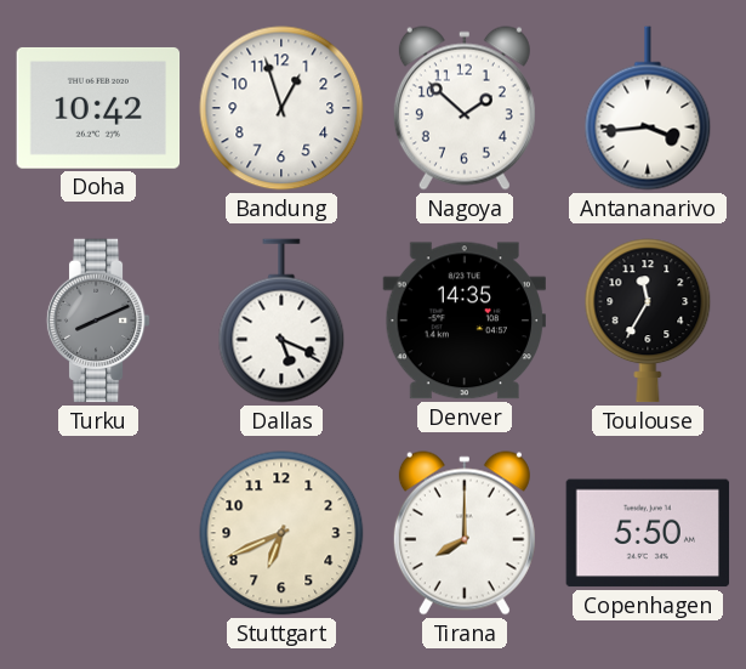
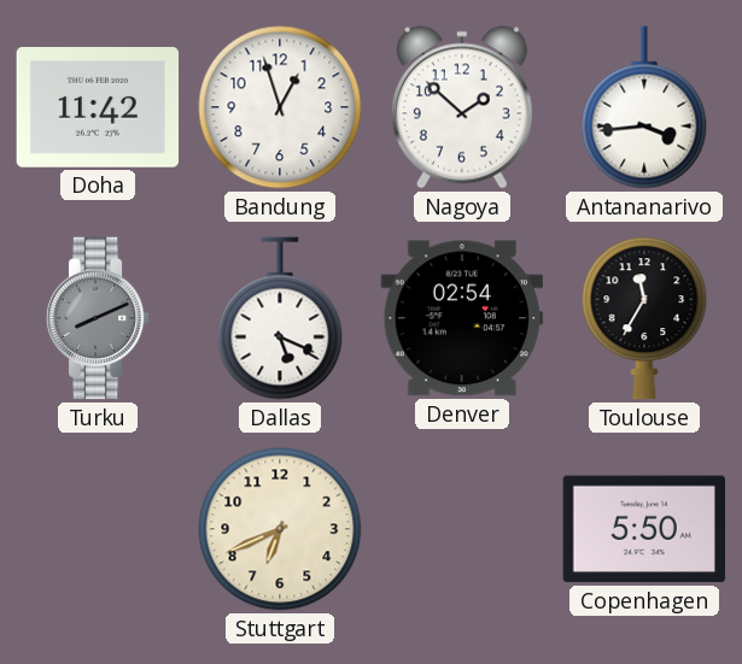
Doha: 10:42 -> 11:42
Denver: 14:35 -> 02:54
Tirana: 8:00 -> none
